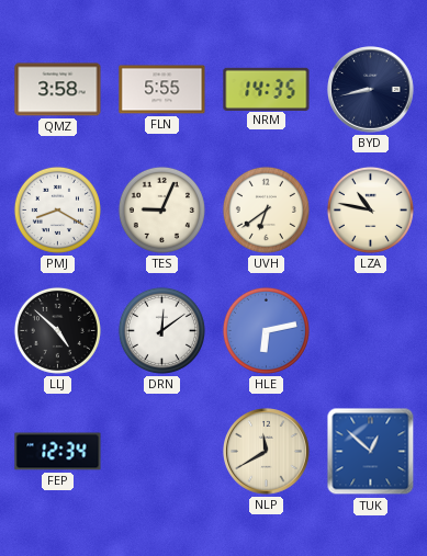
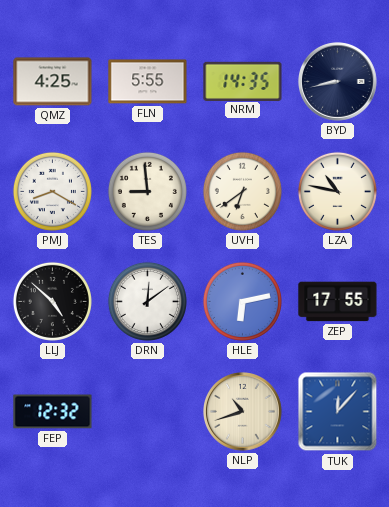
QMZ: 3:58 -> 4:25
TES: 9:04 -> 8:59
ZEP: none -> 17:55
FEP: 12:34 -> 12:32
NLP: 11:40 -> 10:42
TUK: 12:52 -> 12:07
